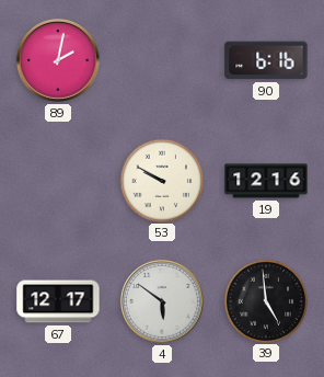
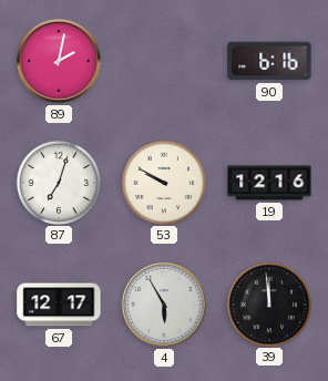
87: none -> 7:03
4: 5:51 -> 5:55
39: 4:59 -> 11:59
